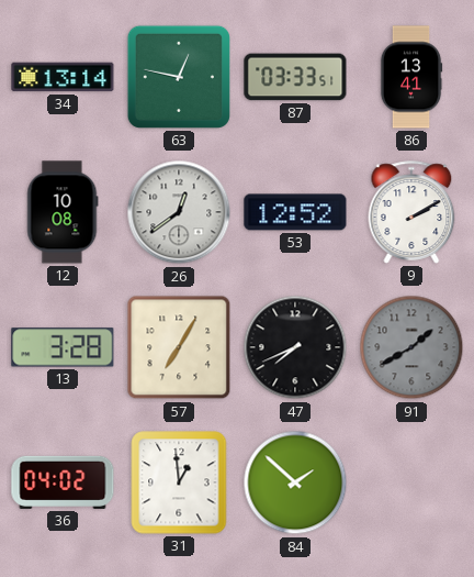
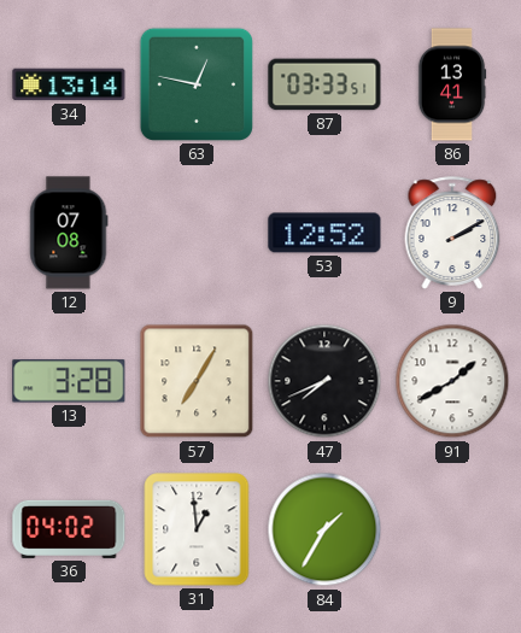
12: 10:08 -> 07:08
26: 12:39 -> none
91 dial: grey -> white
84: 1:52 -> 1:35
